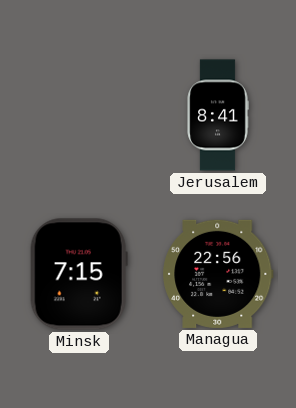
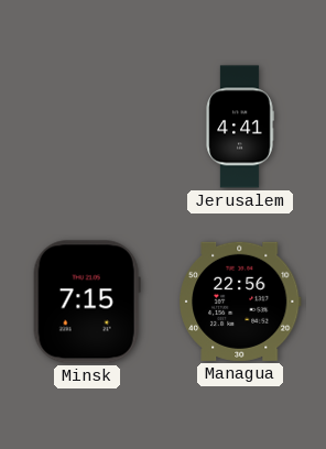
Jerusalem: 8:41 -> 4:41
